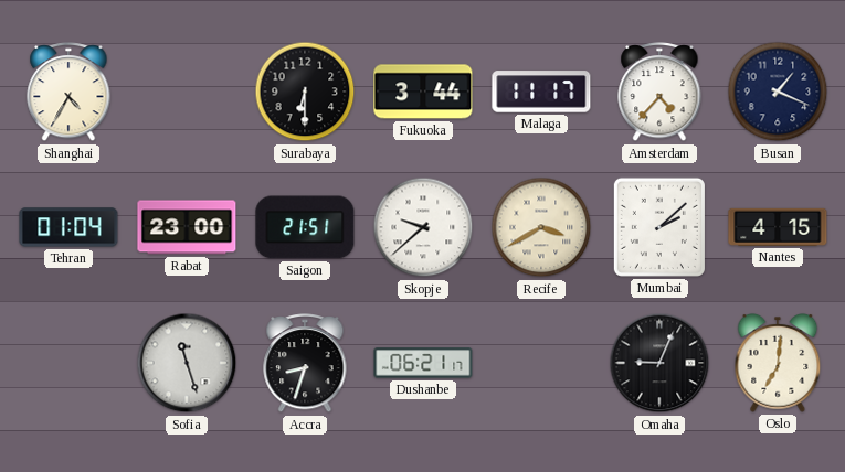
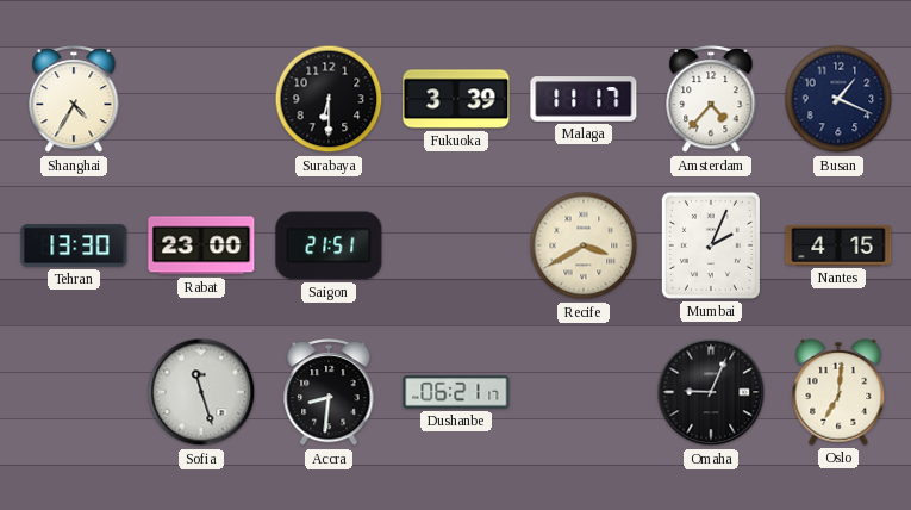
Fukuoka: 3:44 -> 3:39
Tehran: 01:04 -> 13:30
Skopje: 9:38 -> none
Mumbai: 2:08 -> 2:04
Accra: 8:33 -> 8:31
